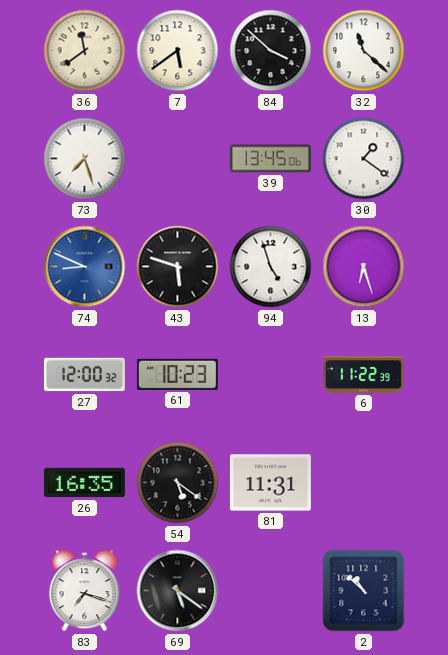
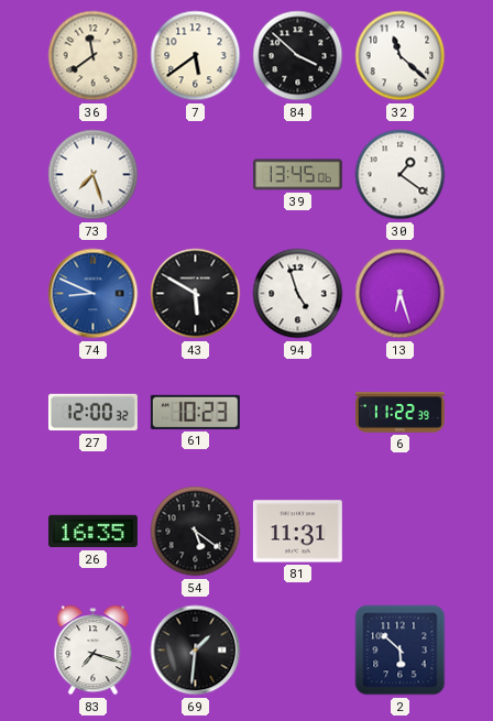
43: 5:48 -> 5:50
69: 5:21 -> 1:31
2: 10:52 -> 5:52
